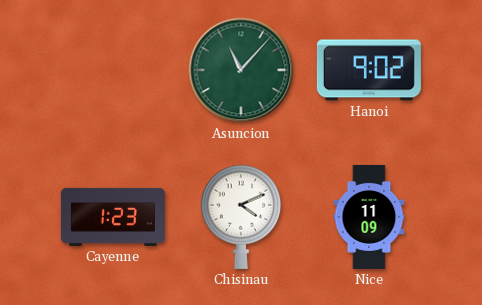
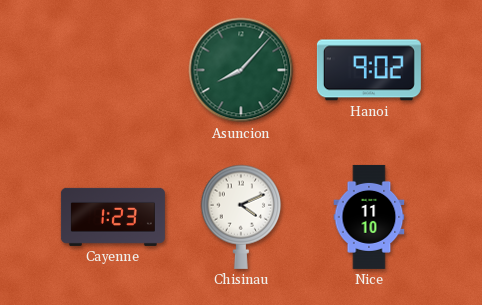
Asuncion: 11:07 -> 8:07
Nice: 11:09 -> 11:10
